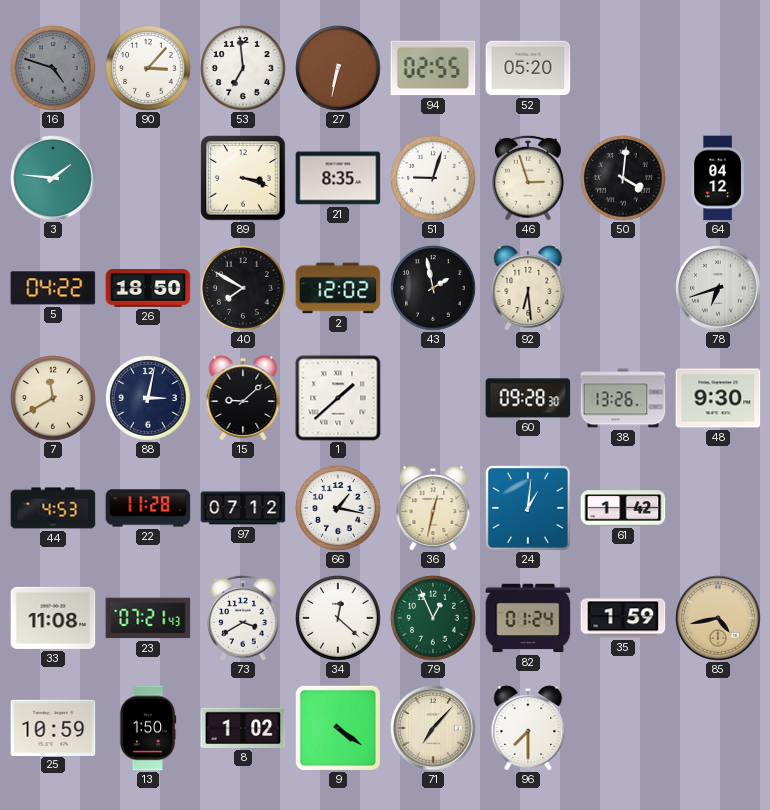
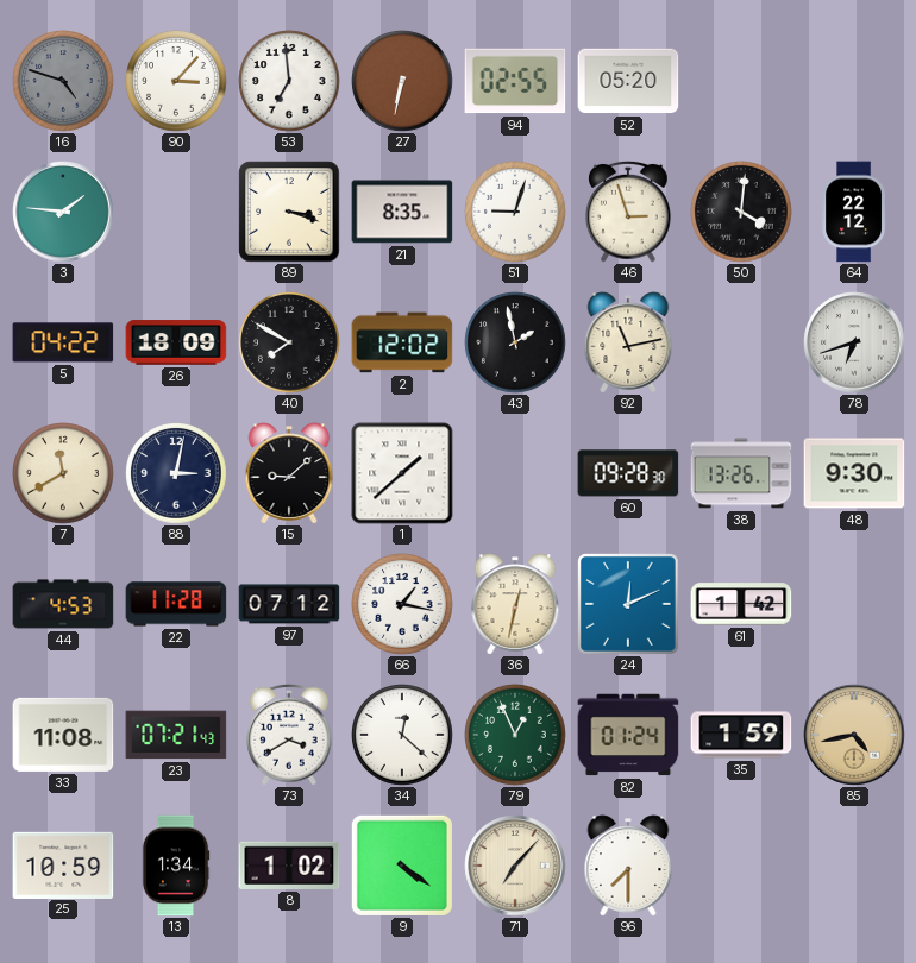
64: 04:12 -> 22:12
26: 18:50 -> 18:09
92: 6:29 -> 11:13
24: 1:01 -> 12:11
13: 1:50 -> 1:34
